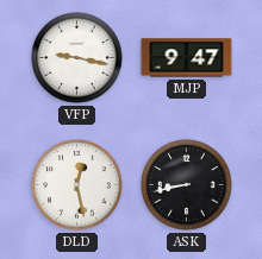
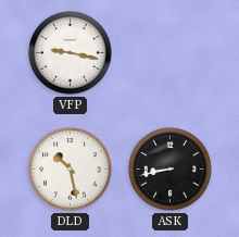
MJP: 9:47 -> none
DLD: 12:28 -> 10:28
